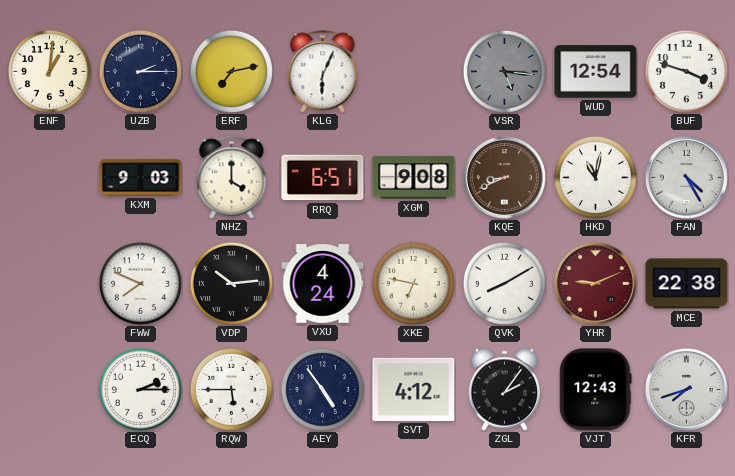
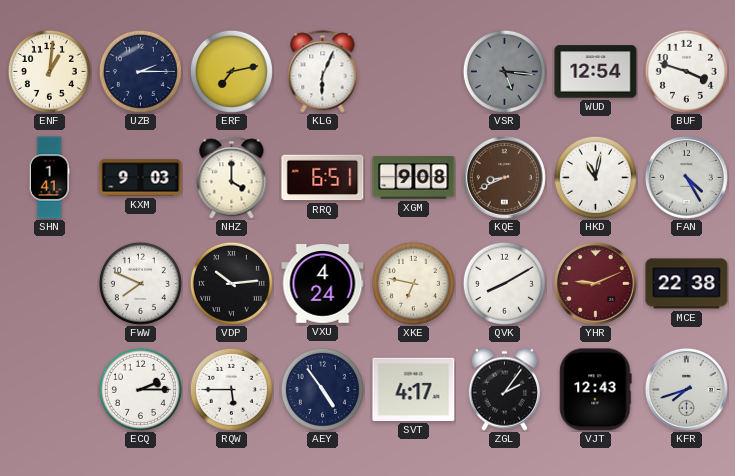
SHN: none -> 1:41
SVT: 4:12 -> 4:17
